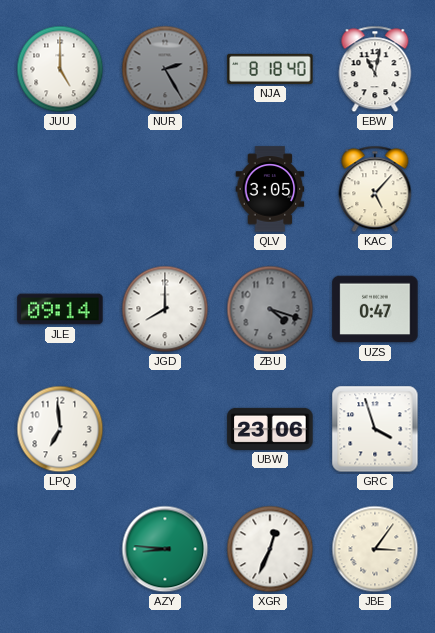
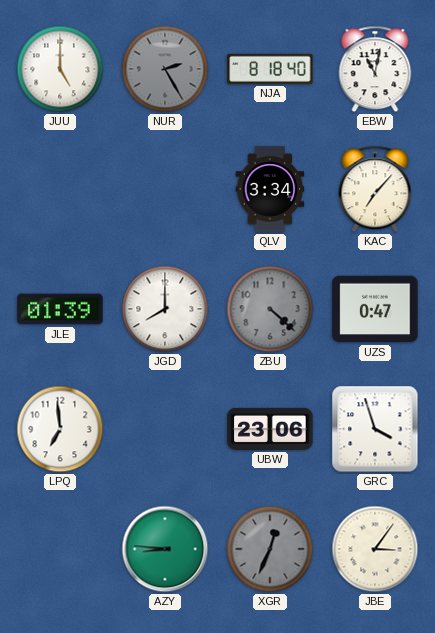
QLV: 3:05 -> 3:34
KAC: 5:07 -> 7:07
JLE: 09:14 -> 01:39
ZBU: 4:18 -> 4:22
XGR dial: white -> grey
